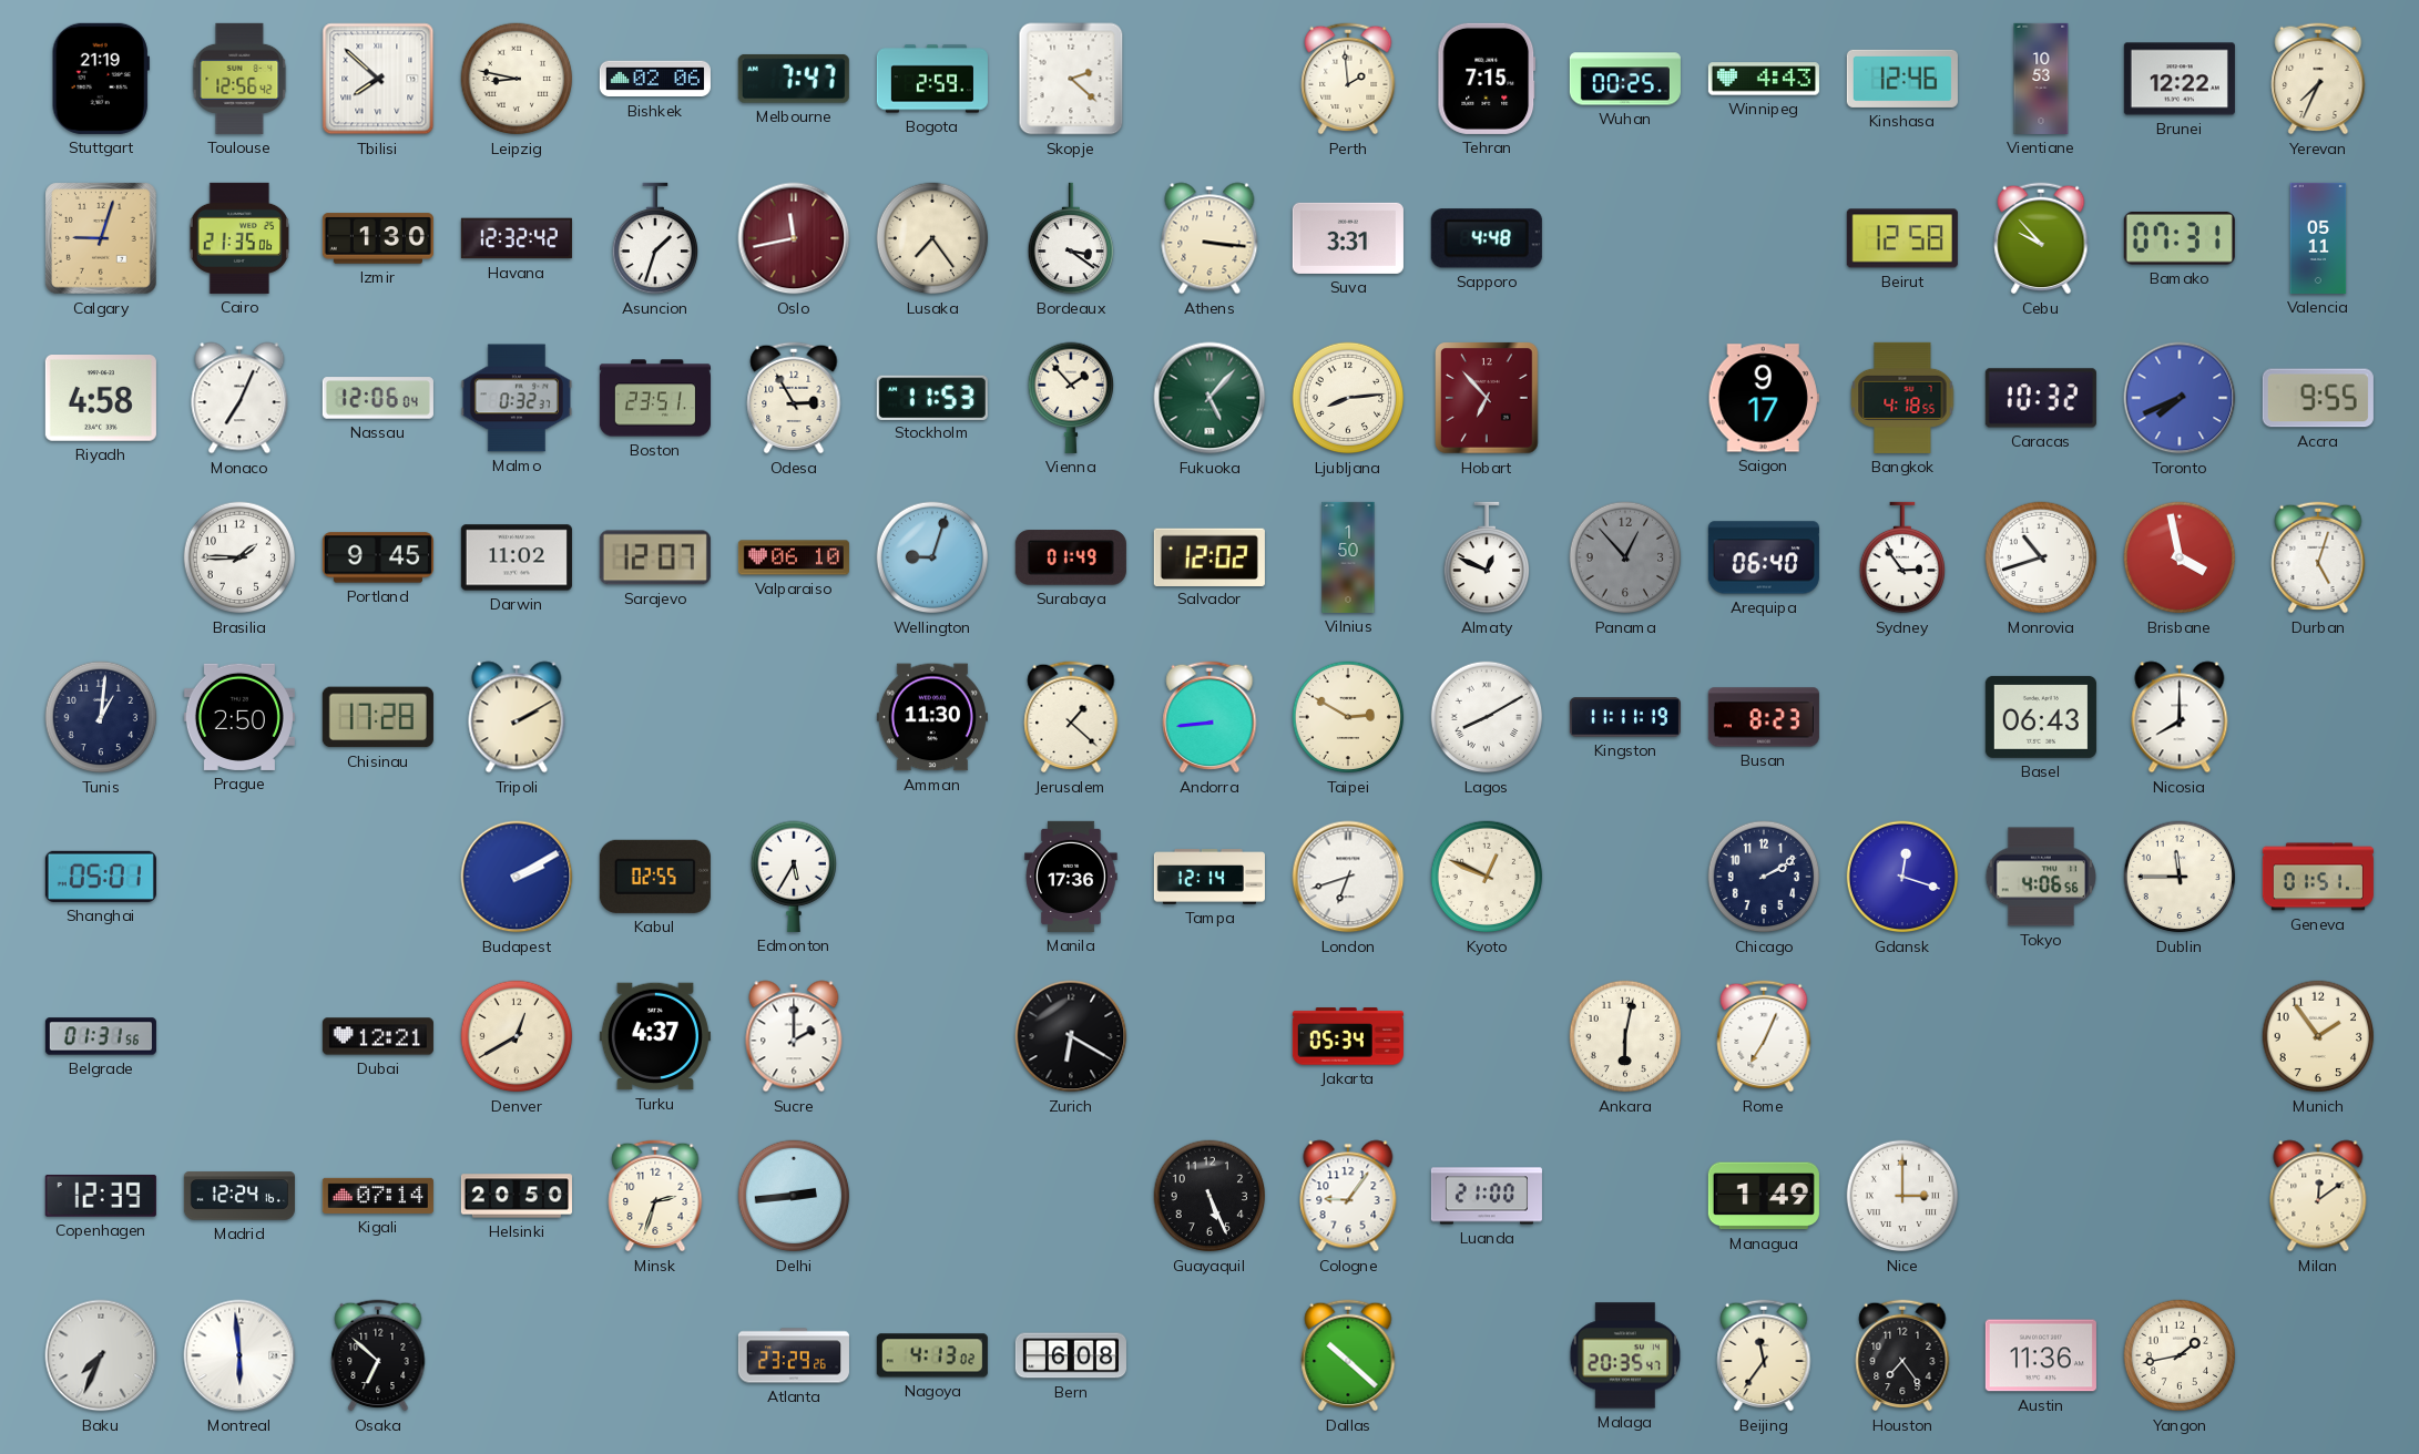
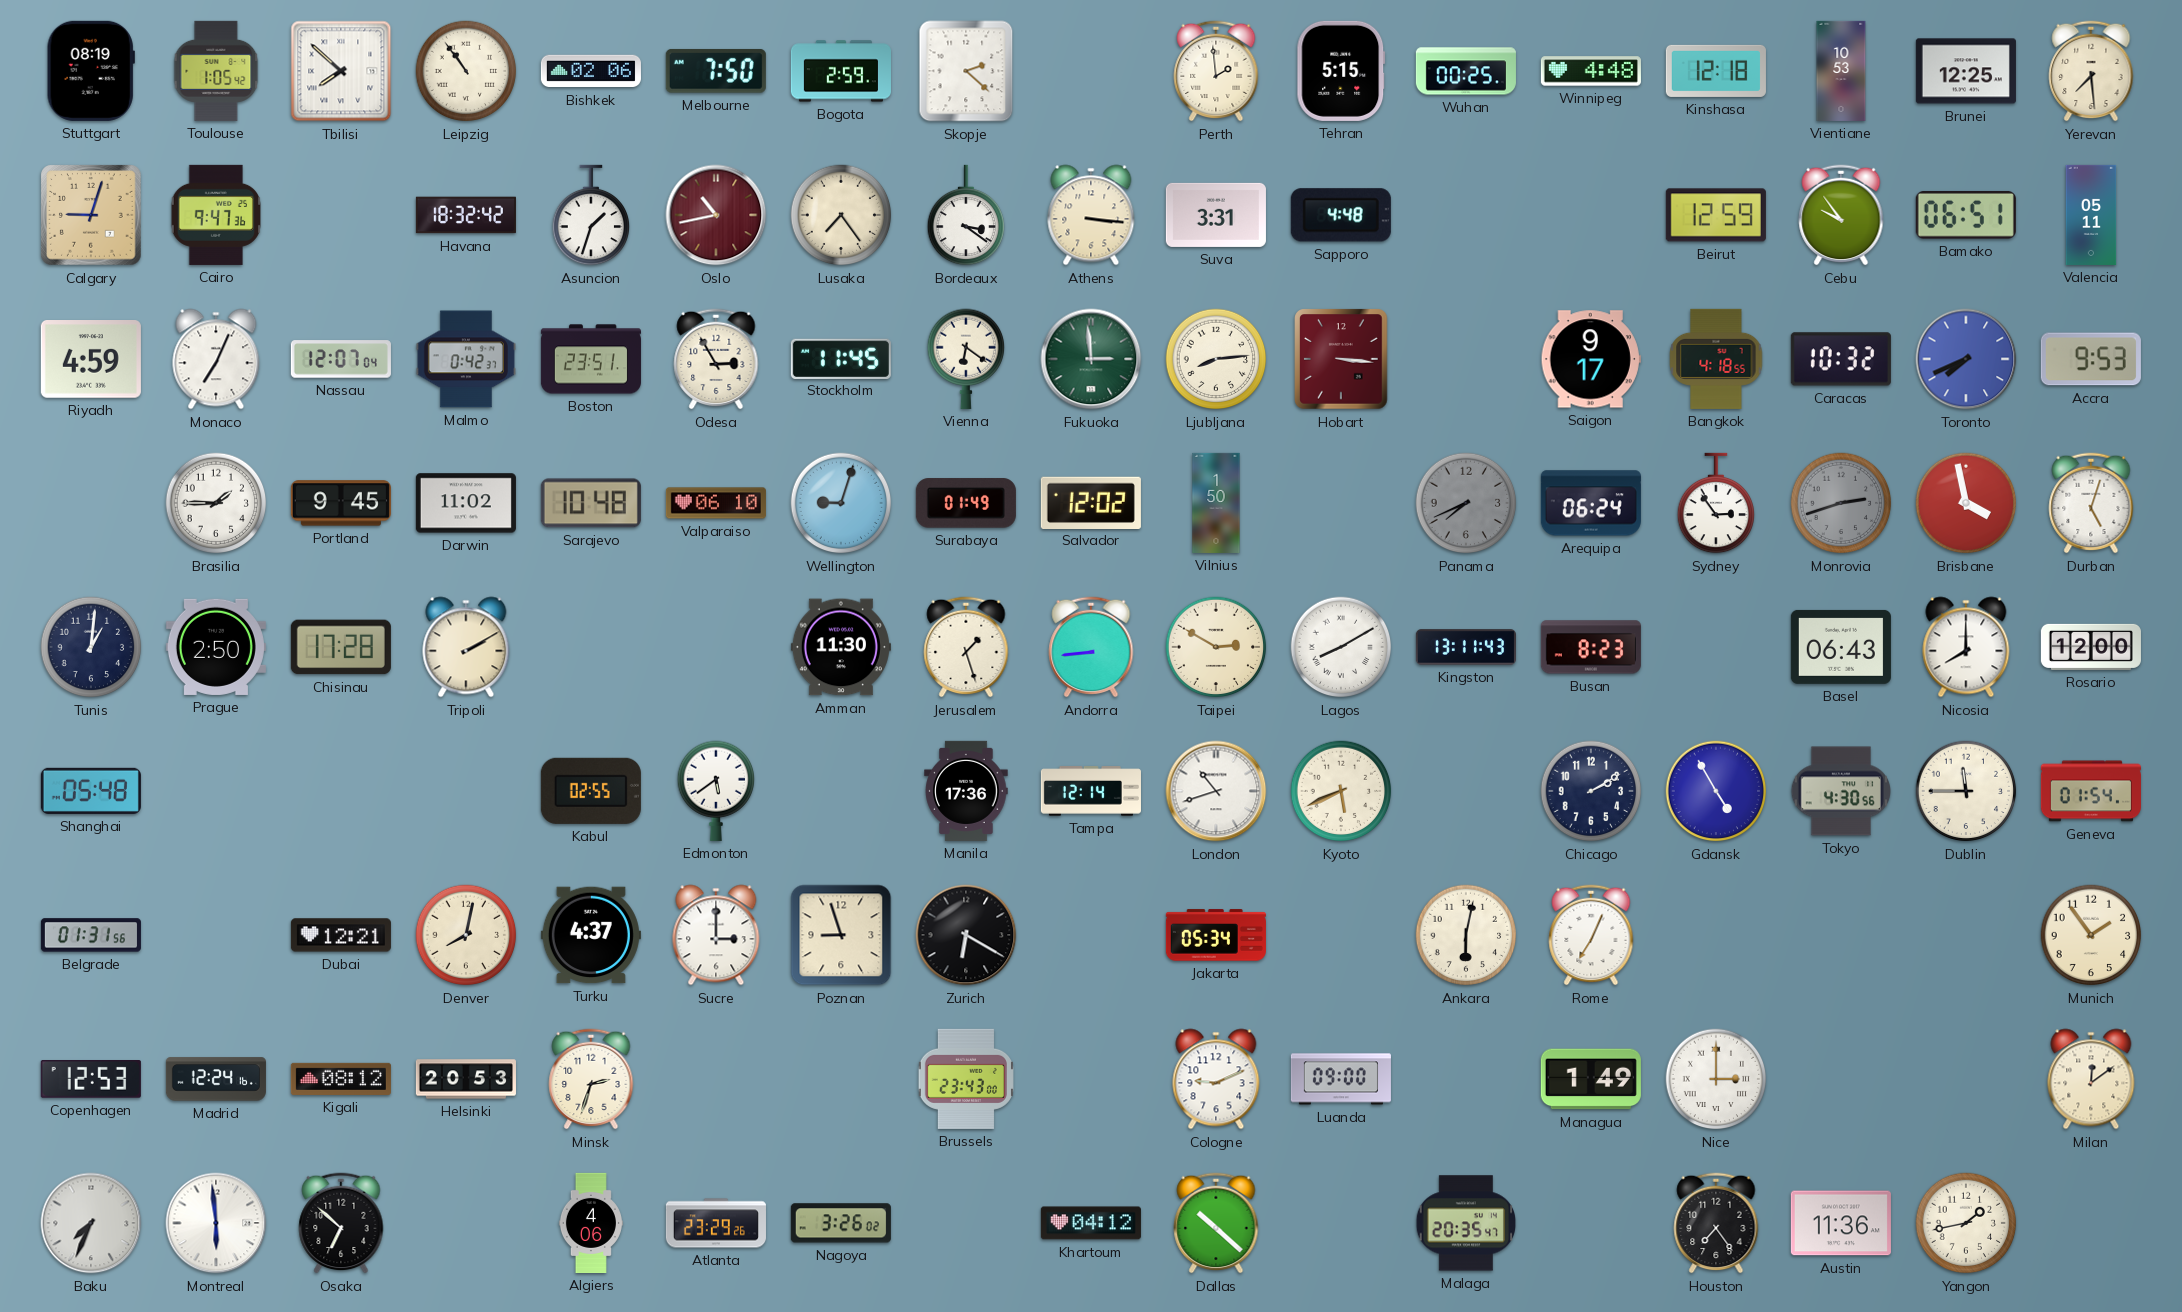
Stuttgart: 21:19 -> 08:19
Toulouse: 12:56 -> 1:05
Leipzig: 8:47 -> 10:54
Melbourne: 7:47 -> 7:50
Tehran: 7:15 -> 5:15
Winnipeg: 4:43 -> 4:48
Kinshasa: 12:46 -> 12:18
Brunei: 12:22 -> 12:25
Yerevan: 7:34 -> 7:29
Cairo: 21:35 -> 9:47
Izmir: 1:30 -> none
Havana: 12:32 -> 18:32
Oslo: 11:43 -> 10:43
Beirut: 12:58 -> 12:59
Cebu: 9:53 -> 9:54
Bamako: 07:31 -> 06:51
Riyadh: 4:58 -> 4:59
Nassau: 12:06 -> 12:07
Malmo: 0:32 -> 0:42
Stockholm: 11:53 -> 11:45
Vienna: 1:53 -> 6:21
Fukuoka: 5:07 -> 2:59
Hobart: 6:53 -> 3:16
Accra: 9:55 -> 9:53
Sarajevo: 12:07 -> 10:48
Almaty: 12:49 -> none
Panama: 12:53 -> 7:41
Arequipa: 06:40 -> 06:24
Monrovia: 10:42 -> 2:42
Monrovia dial: white -> grey
Jerusalem: 1:22 -> 1:27
Kingston: 11:11 -> 13:11
Rosario: none -> 12:00
Shanghai: 05:01 -> 05:48
Budapest: 2:10 -> none
Edmonton: 5:35 -> 5:39
London: 6:42 -> 10:42
Kyoto: 12:49 -> 5:41
Gdansk: 12:18 -> 4:55
Tokyo: 4:06 -> 4:30
Geneva: 01:51 -> 01:54
Denver: 12:40 -> 8:02
Sucre: 2:00 -> 3:00
Poznan: none -> 8:57
Copenhagen: 12:39 -> 12:53
Kigali: 07:14 -> 08:12
Helsinki: 20:50 -> 20:53
Delhi: 2:44 -> none
Brussels: none -> 23:43
Guayaquil: 5:26 -> none
Cologne: 9:06 -> 9:11
Luanda: 21:00 -> 09:00
Algiers: none -> 4:06
Nagoya: 4:13 -> 3:26
Bern: 6:08 -> none
Khartoum: none -> 04:12
Beijing: 11:36 -> none
